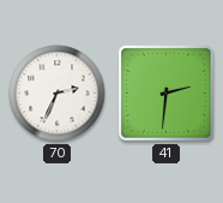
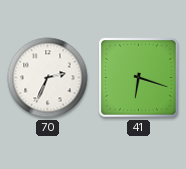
41: 2:31 -> 6:18
